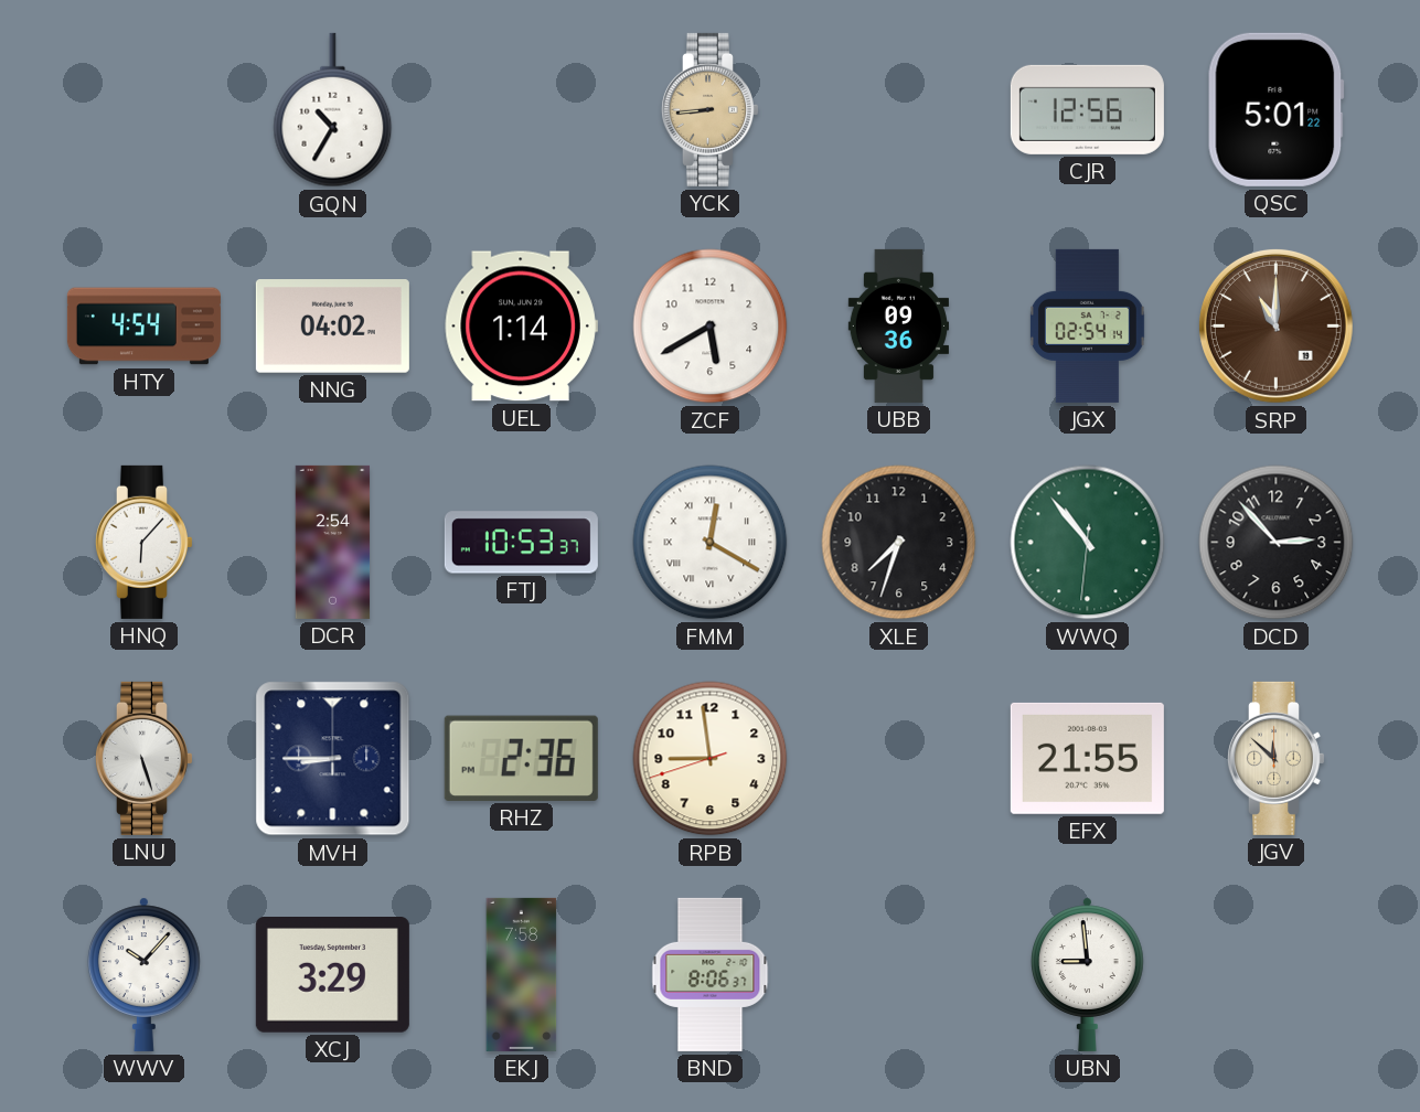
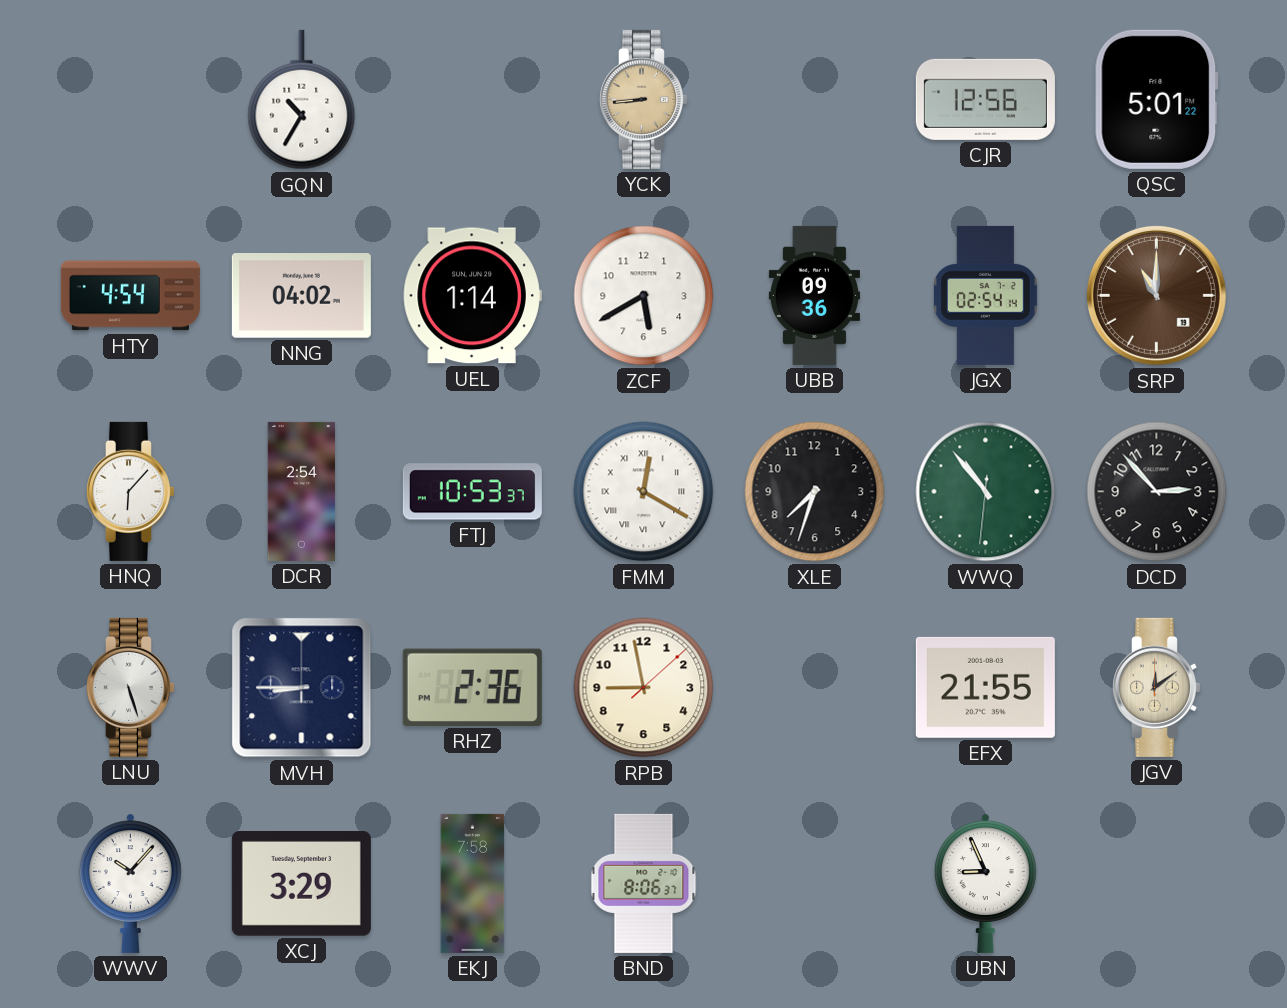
RPB: 8:58:42 -> 8:58:08
JGV: 11:52 -> 12:09
UBN: 8:59 -> 8:56
